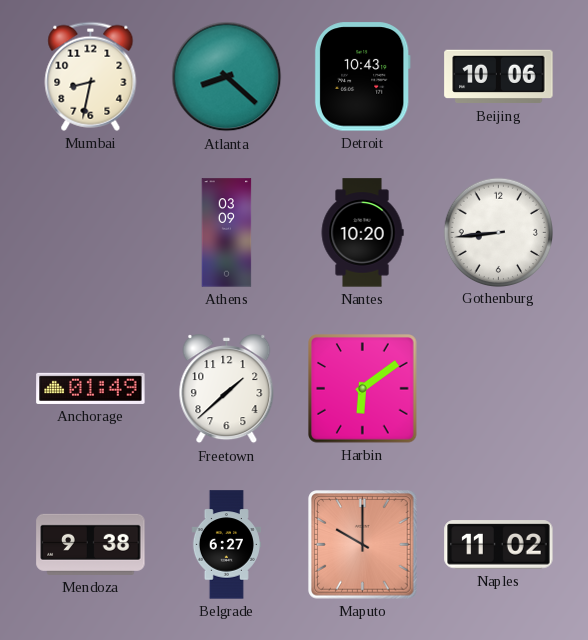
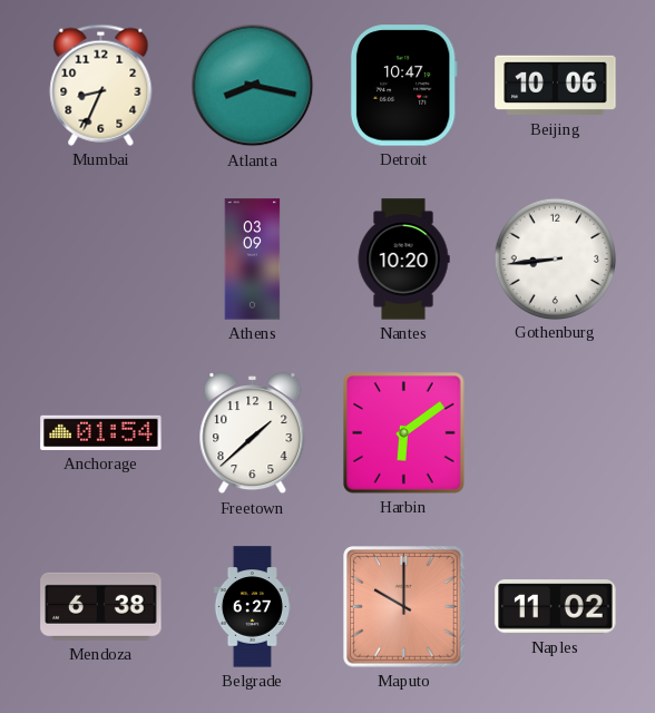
Mumbai: 8:32 -> 8:34
Atlanta: 8:22 -> 8:17
Detroit: 10:43 -> 10:47
Anchorage: 01:49 -> 01:54
Mendoza: 9:38 -> 6:38
